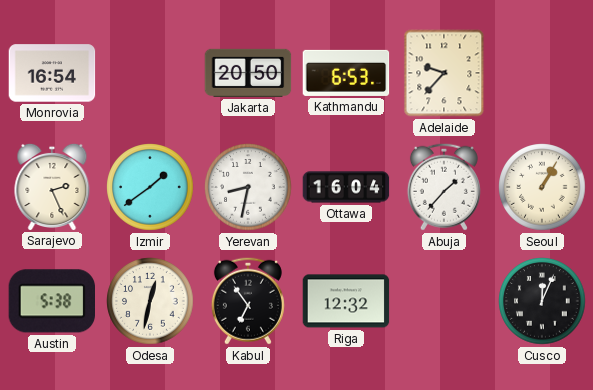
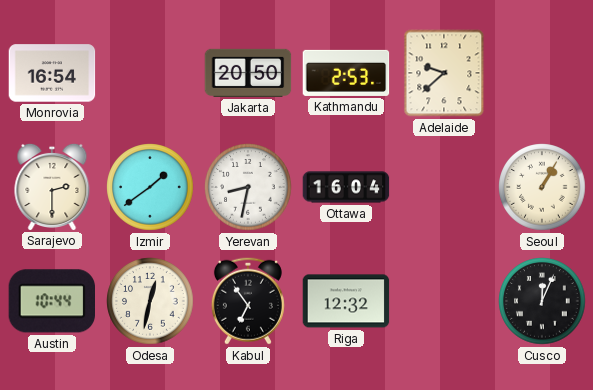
Kathmandu: 6:53 -> 2:53
Adelaide: 9:37 -> 9:38
Sarajevo: 2:26 -> 2:30
Abuja: 1:37 -> none
Austin: 5:38 -> 10:44
